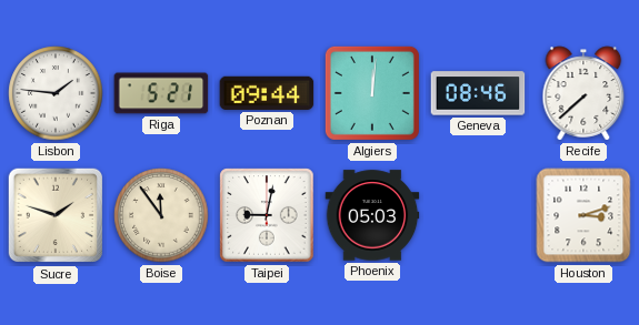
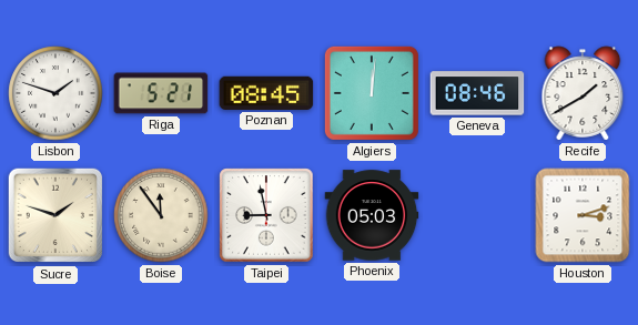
Lisbon: 1:46 -> 1:48
Poznan: 09:44 -> 08:45
Recife: 7:38 -> 1:40
Taipei: 9:02 -> 8:58
